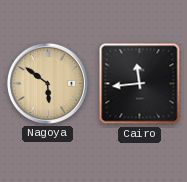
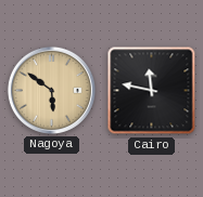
Cairo: 11:44 -> 11:47
